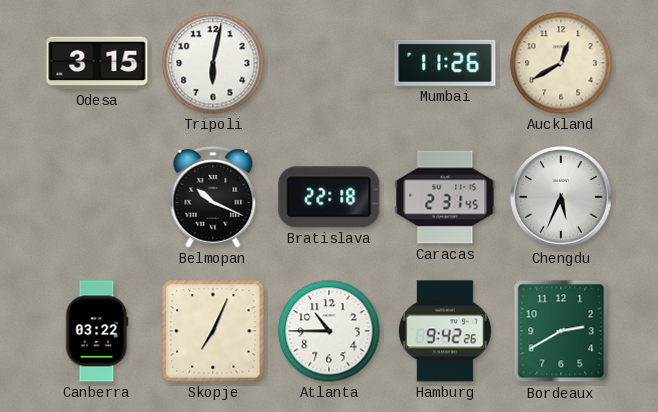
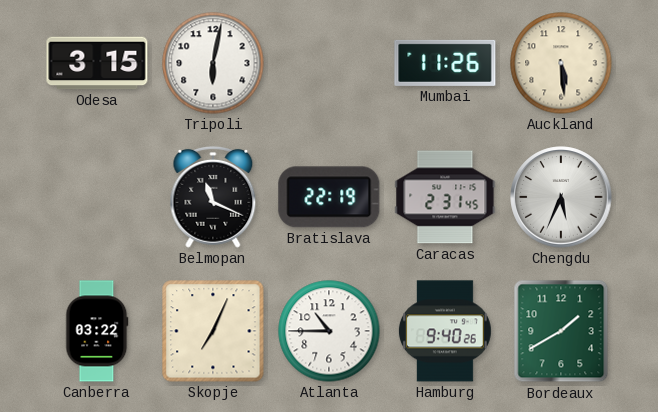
Auckland: 12:40 -> 5:29
Belmopan: 10:19 -> 11:19
Bratislava: 22:18 -> 22:19
Hamburg: 9:42 -> 9:40
Bordeaux: 2:40 -> 1:40
